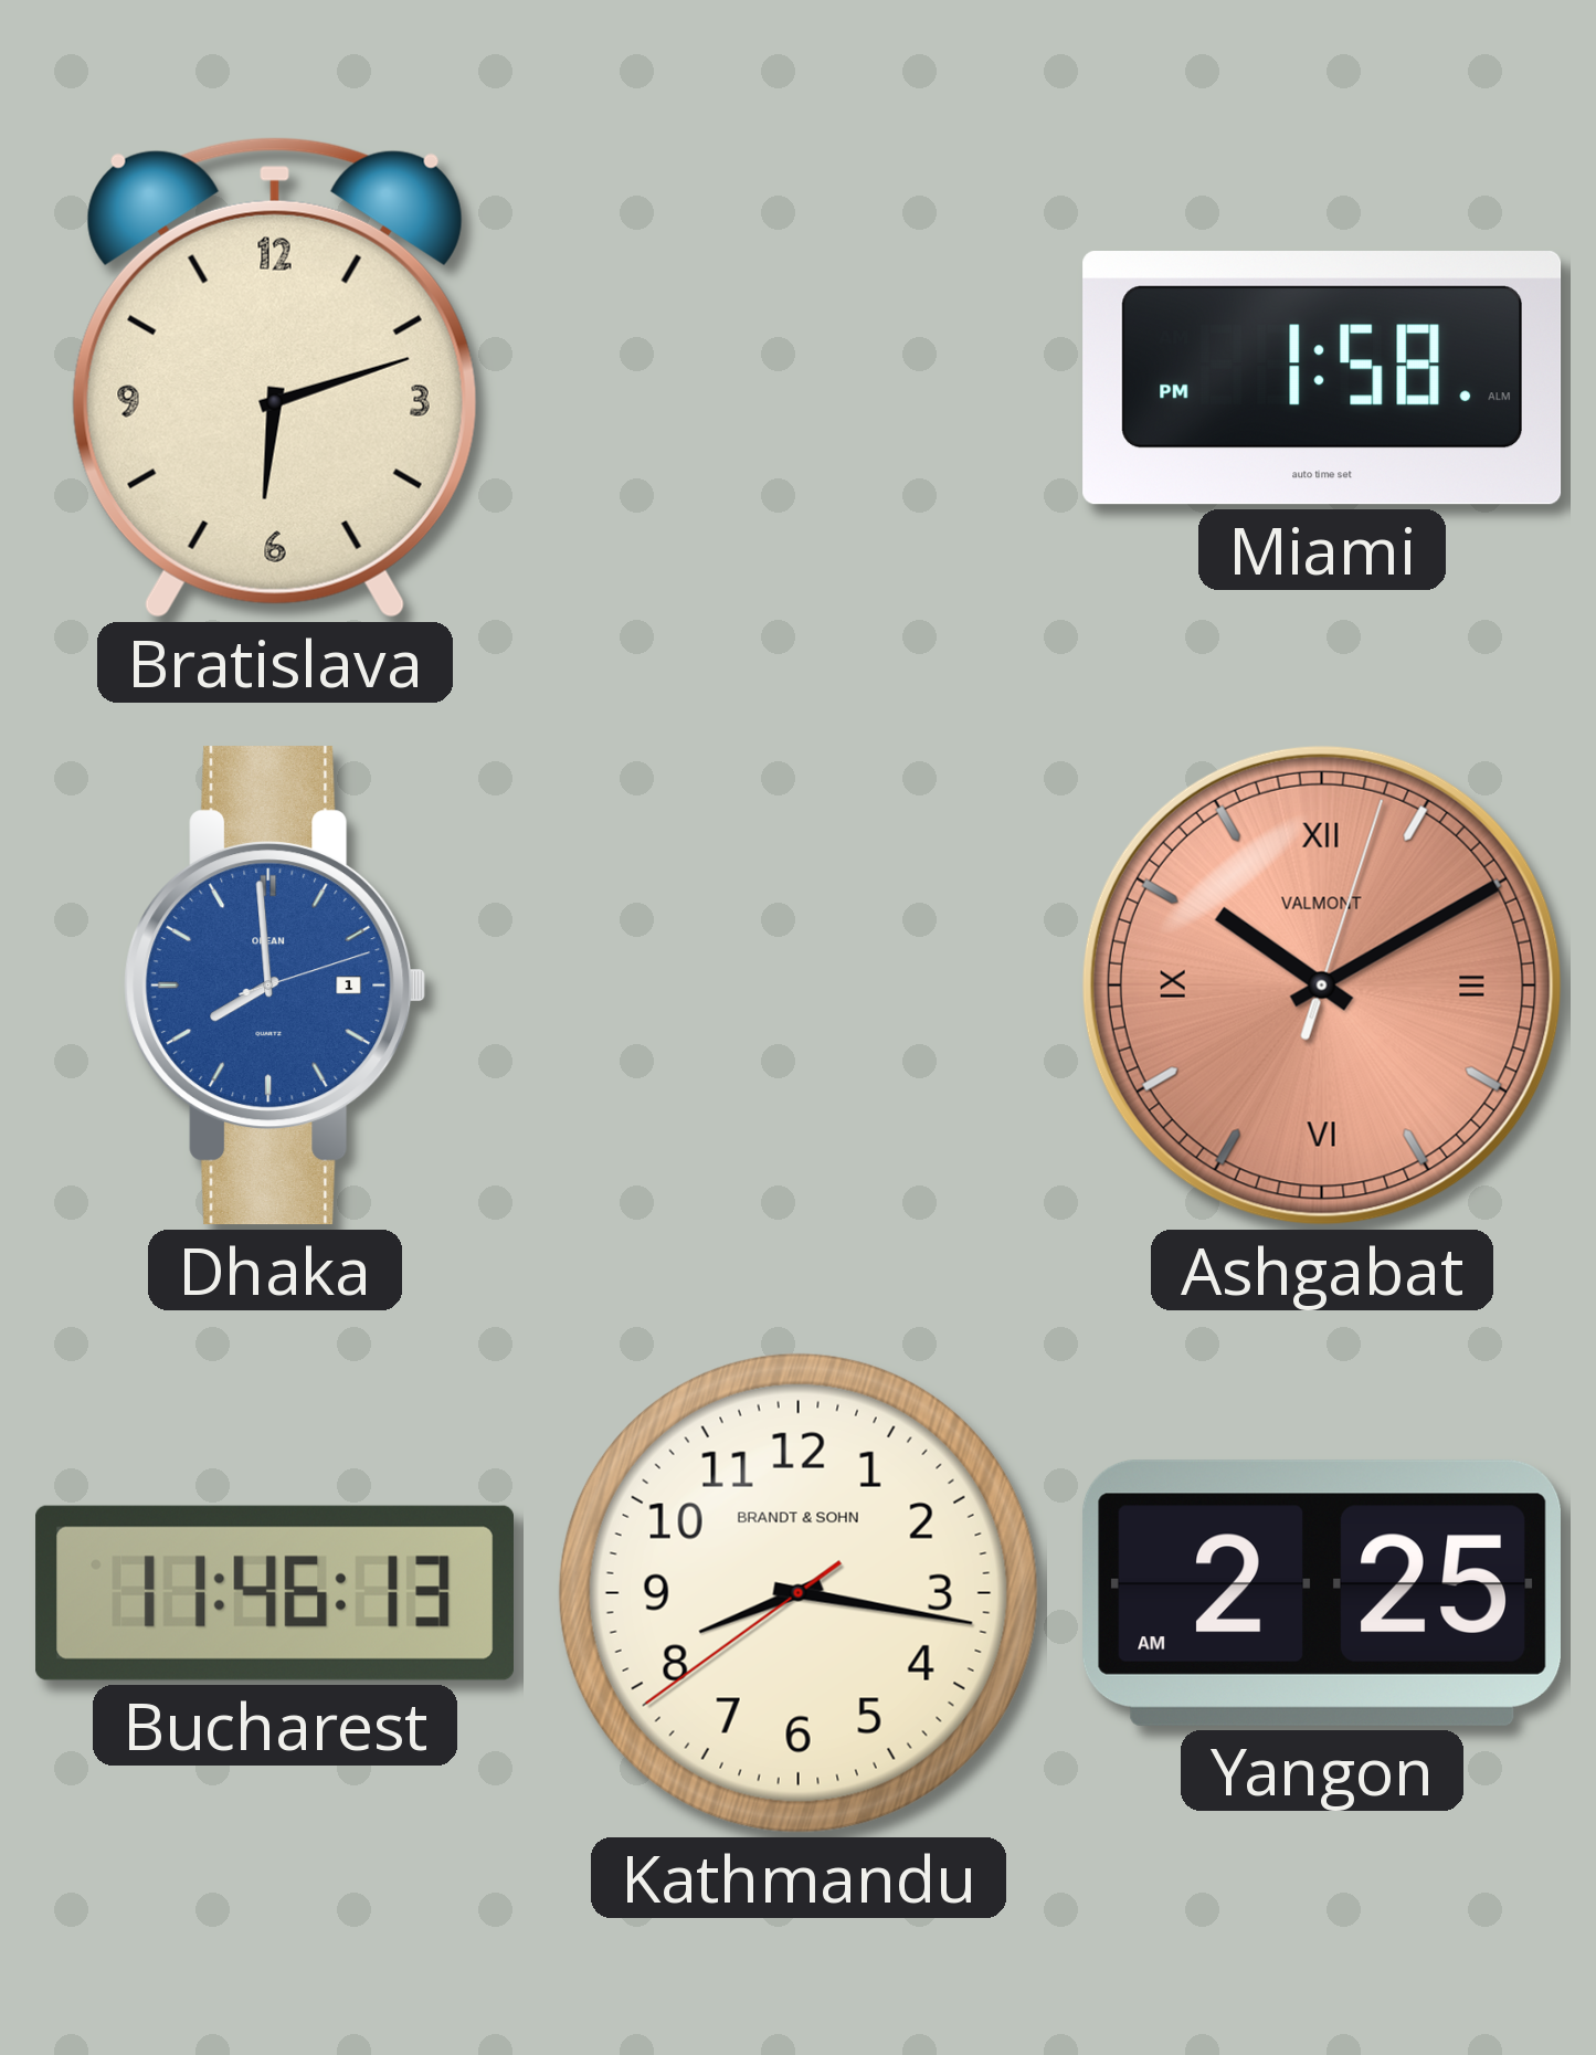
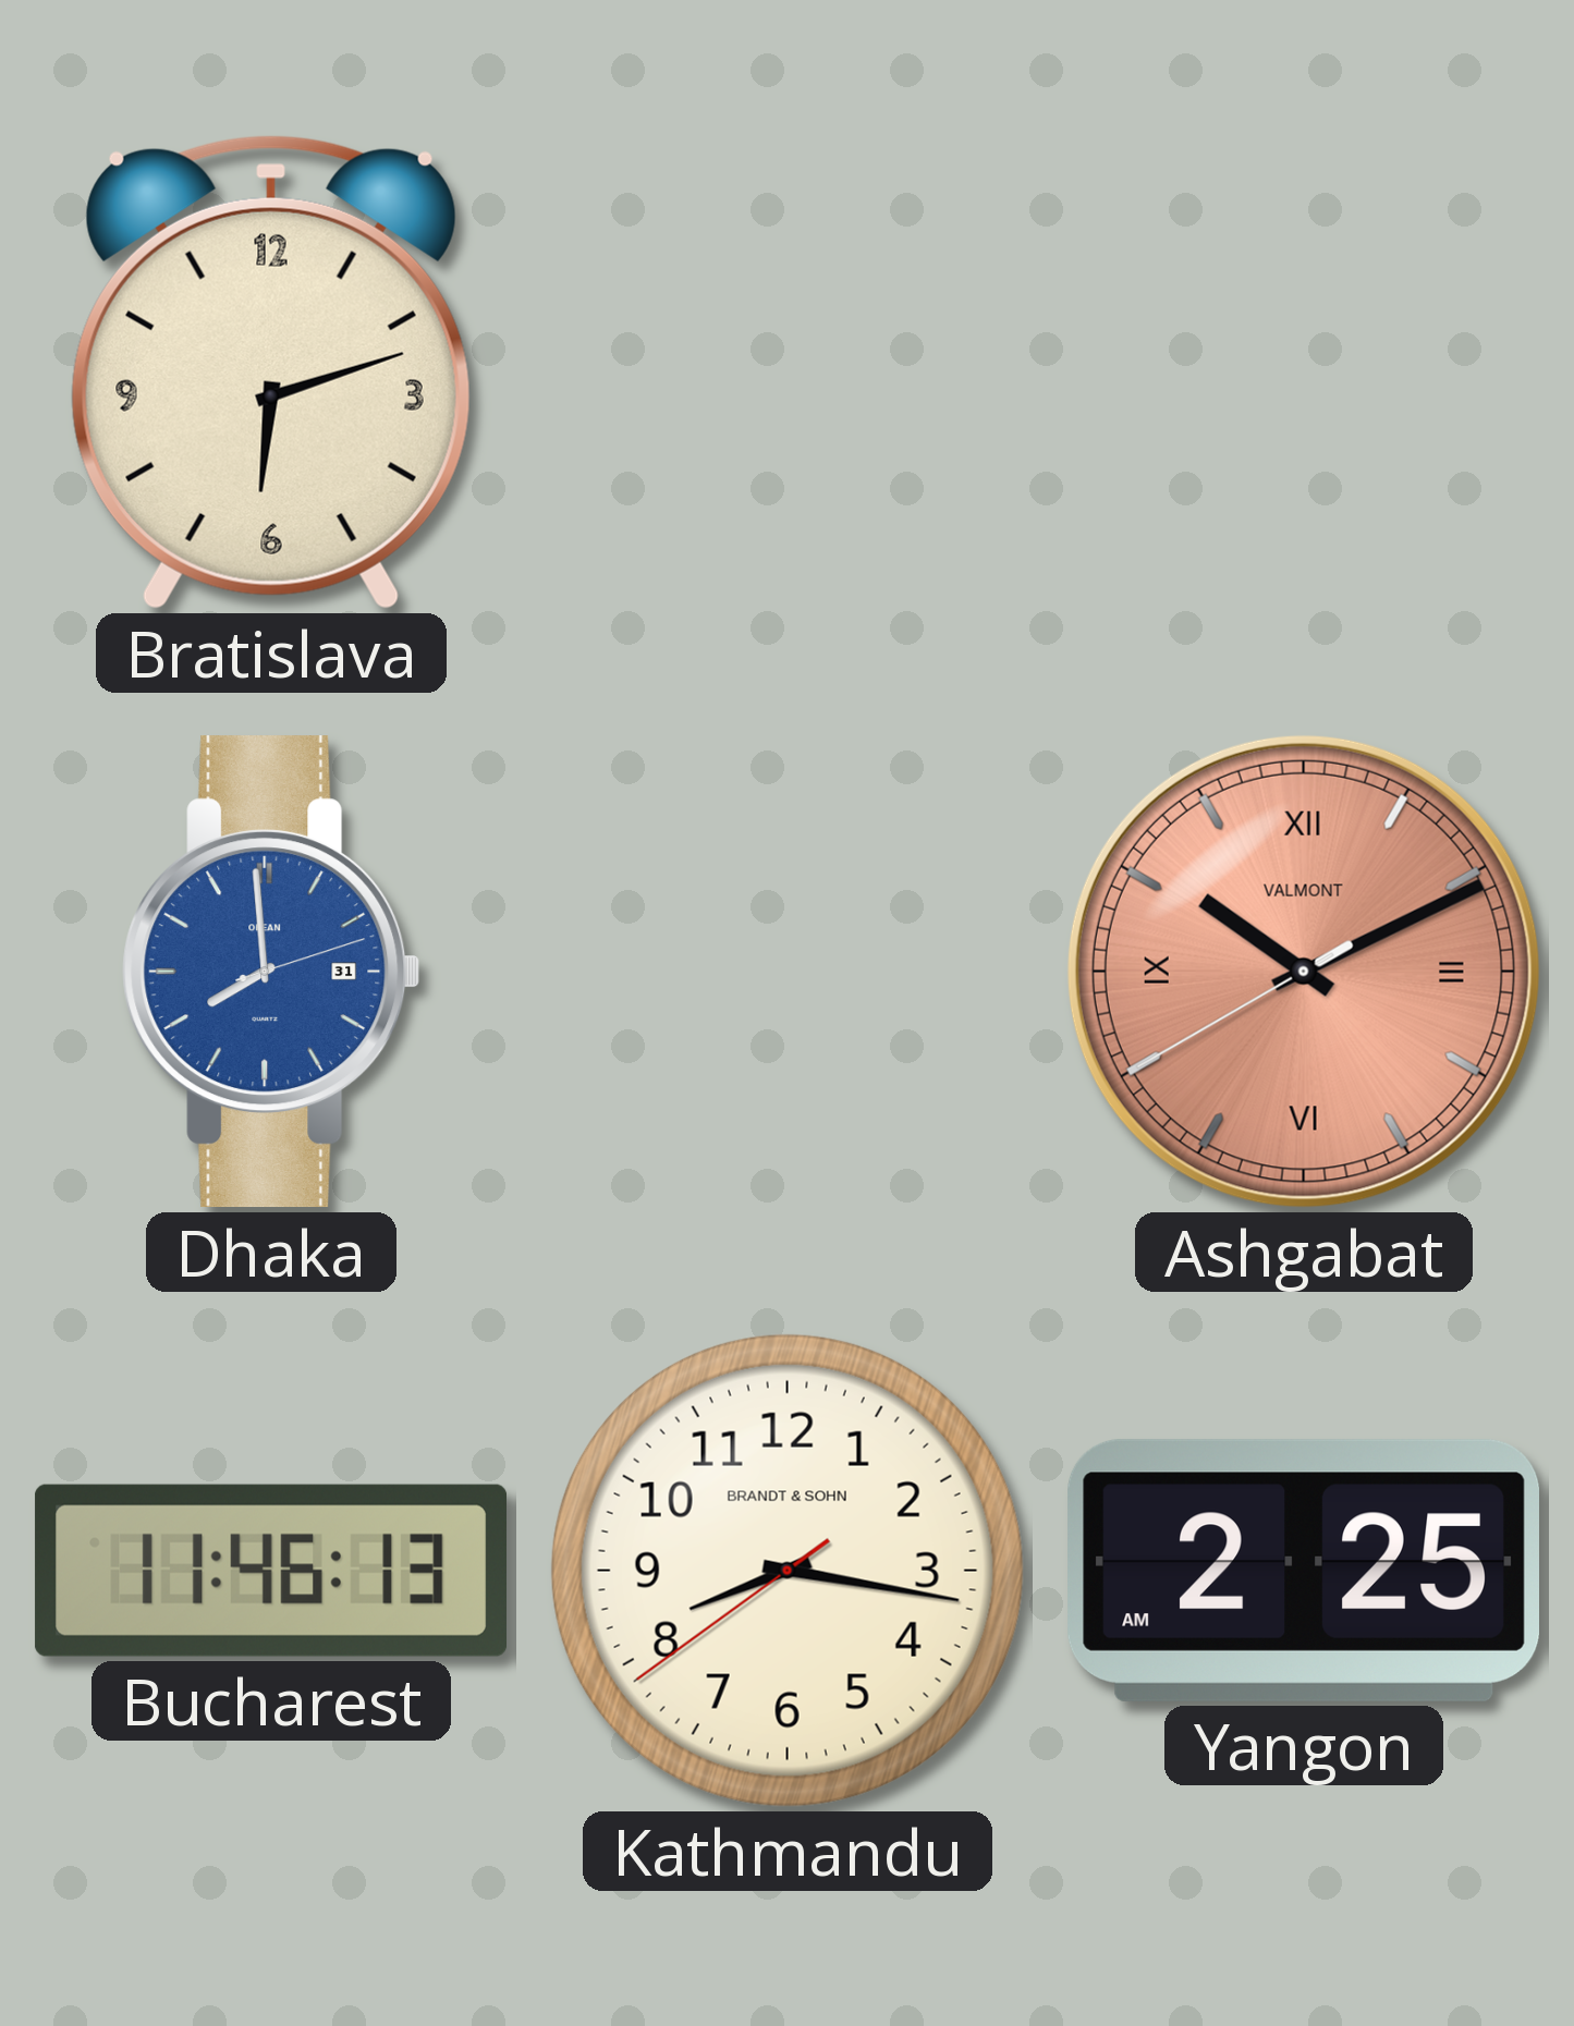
Miami: 1:58 -> none
Dhaka date: 1 -> 31
Ashgabat: 10:10:03 -> 10:10:40
